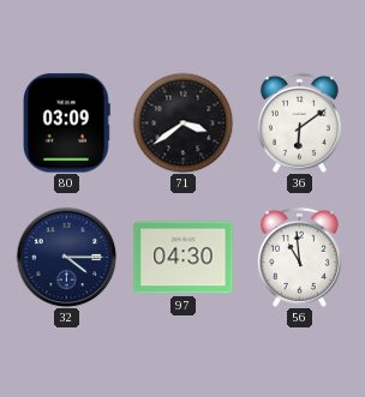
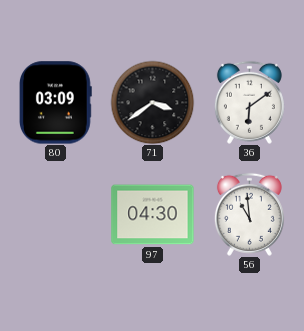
32: 4:15 -> none
